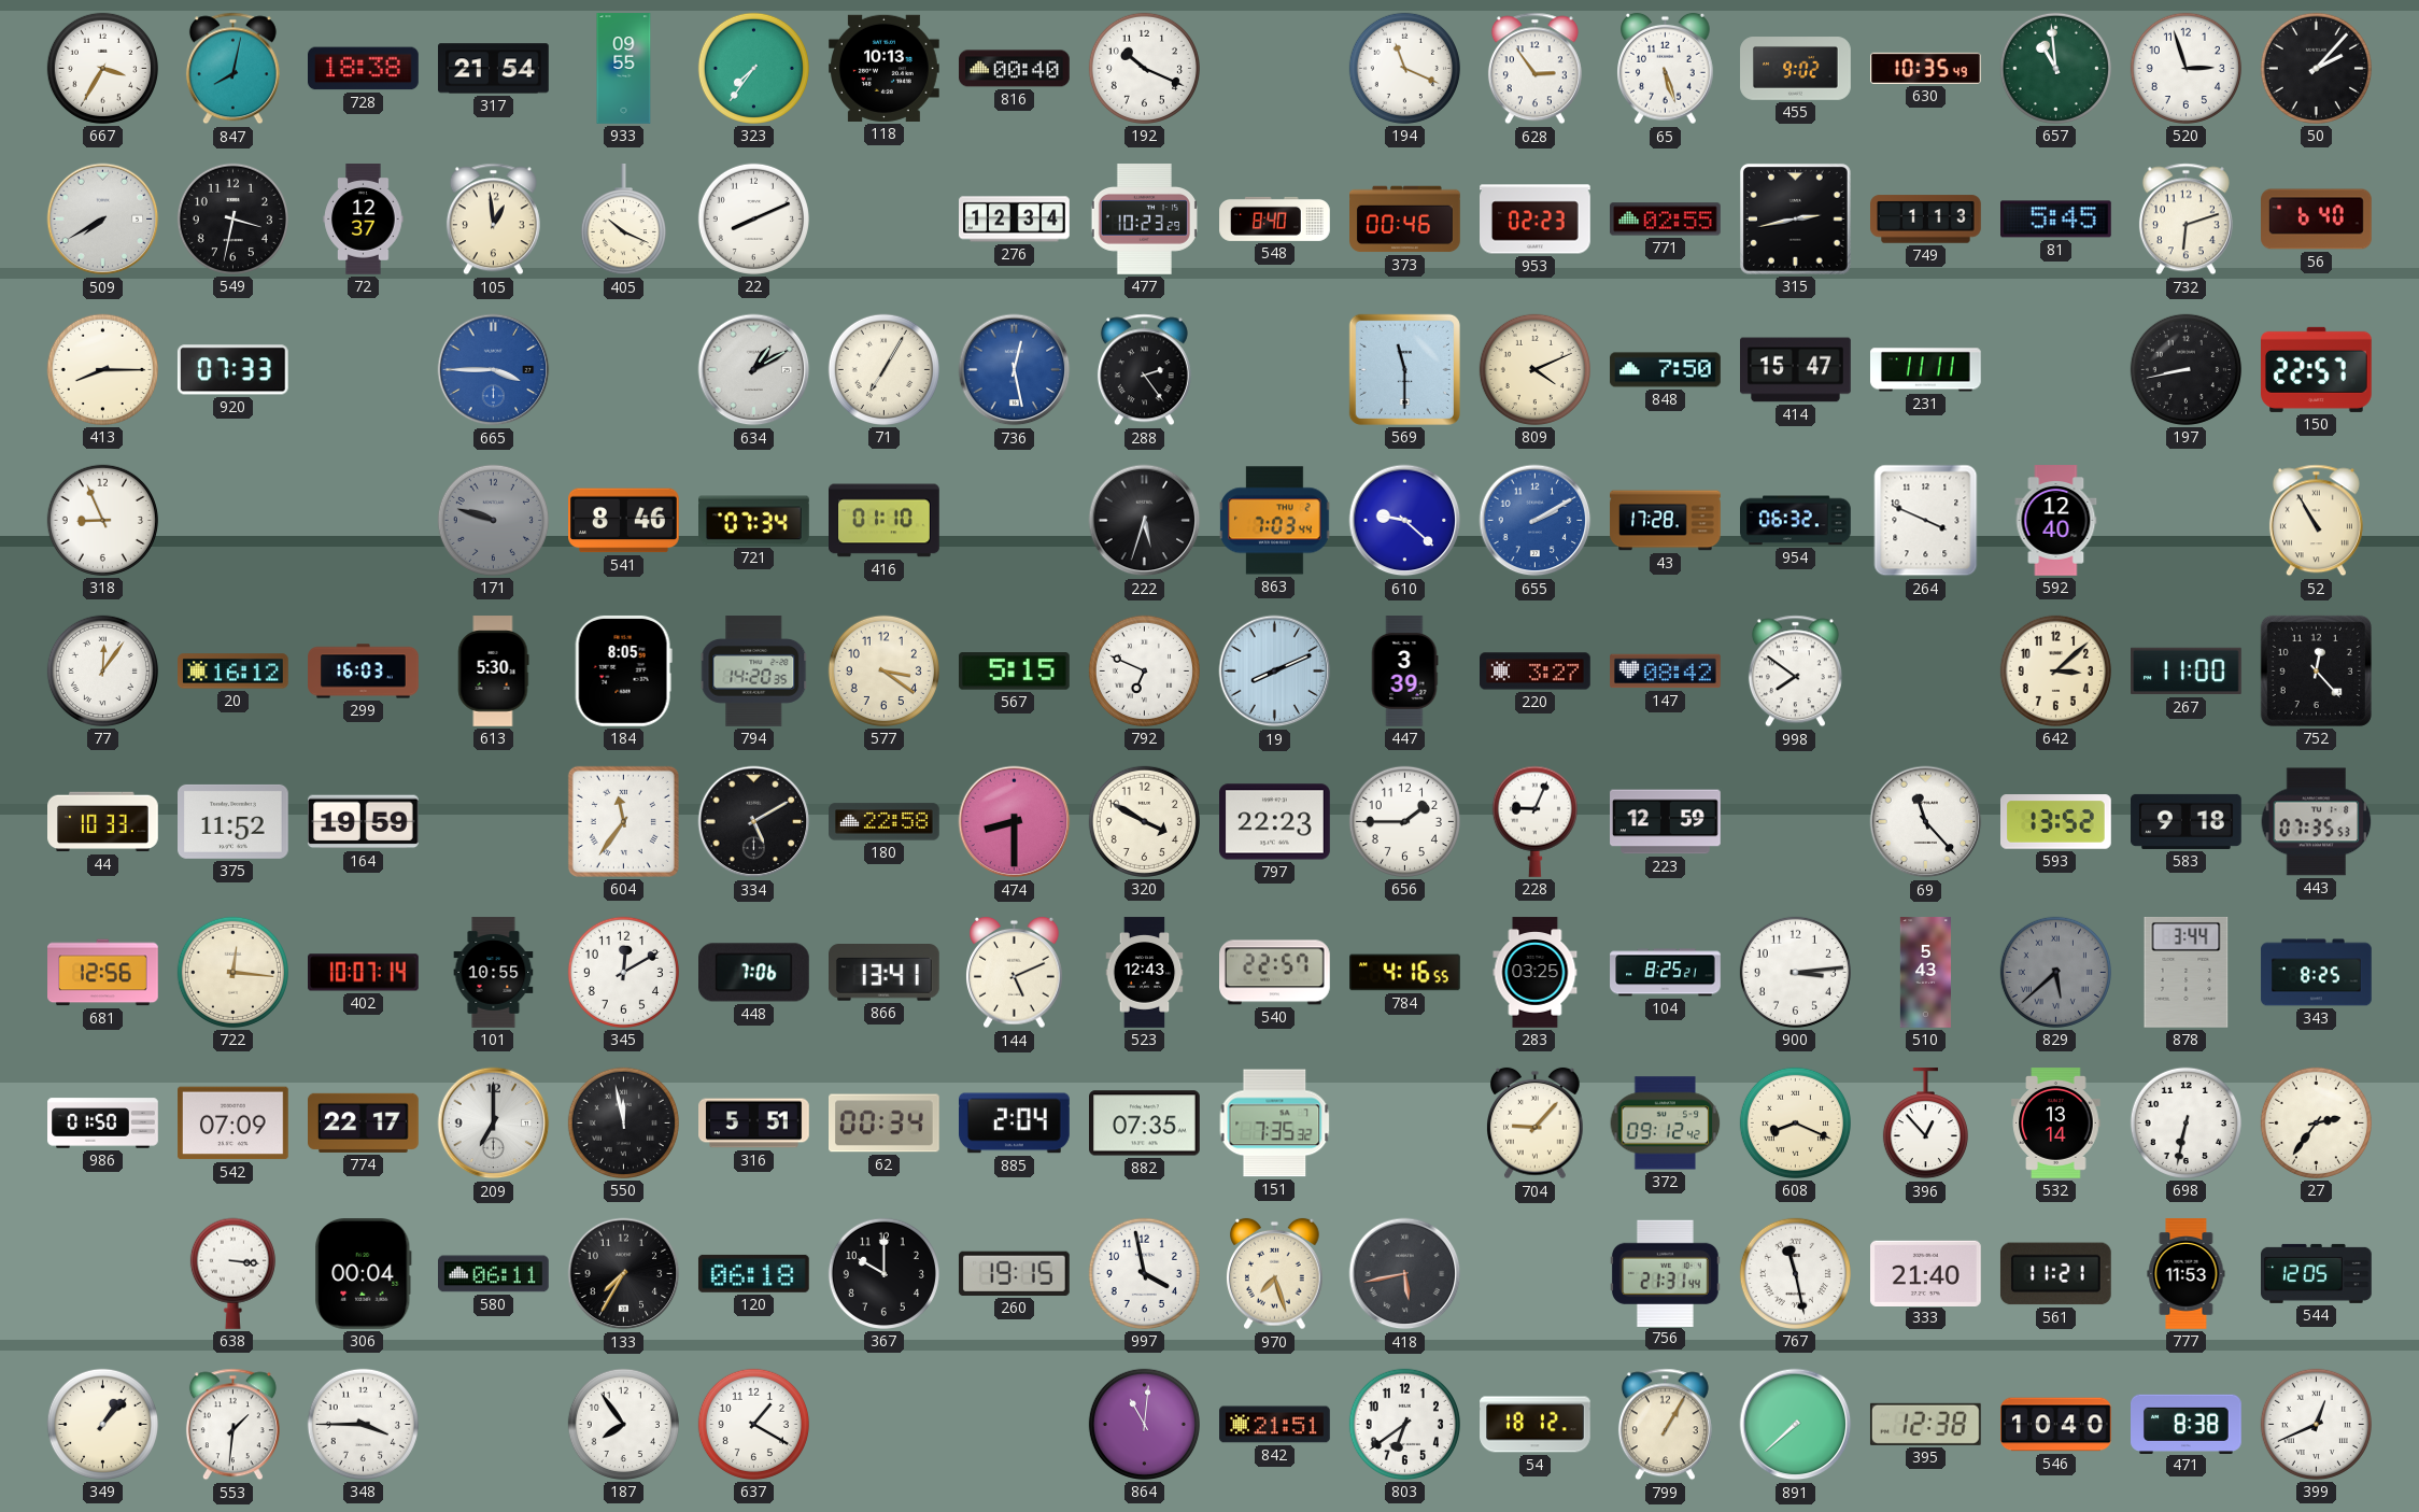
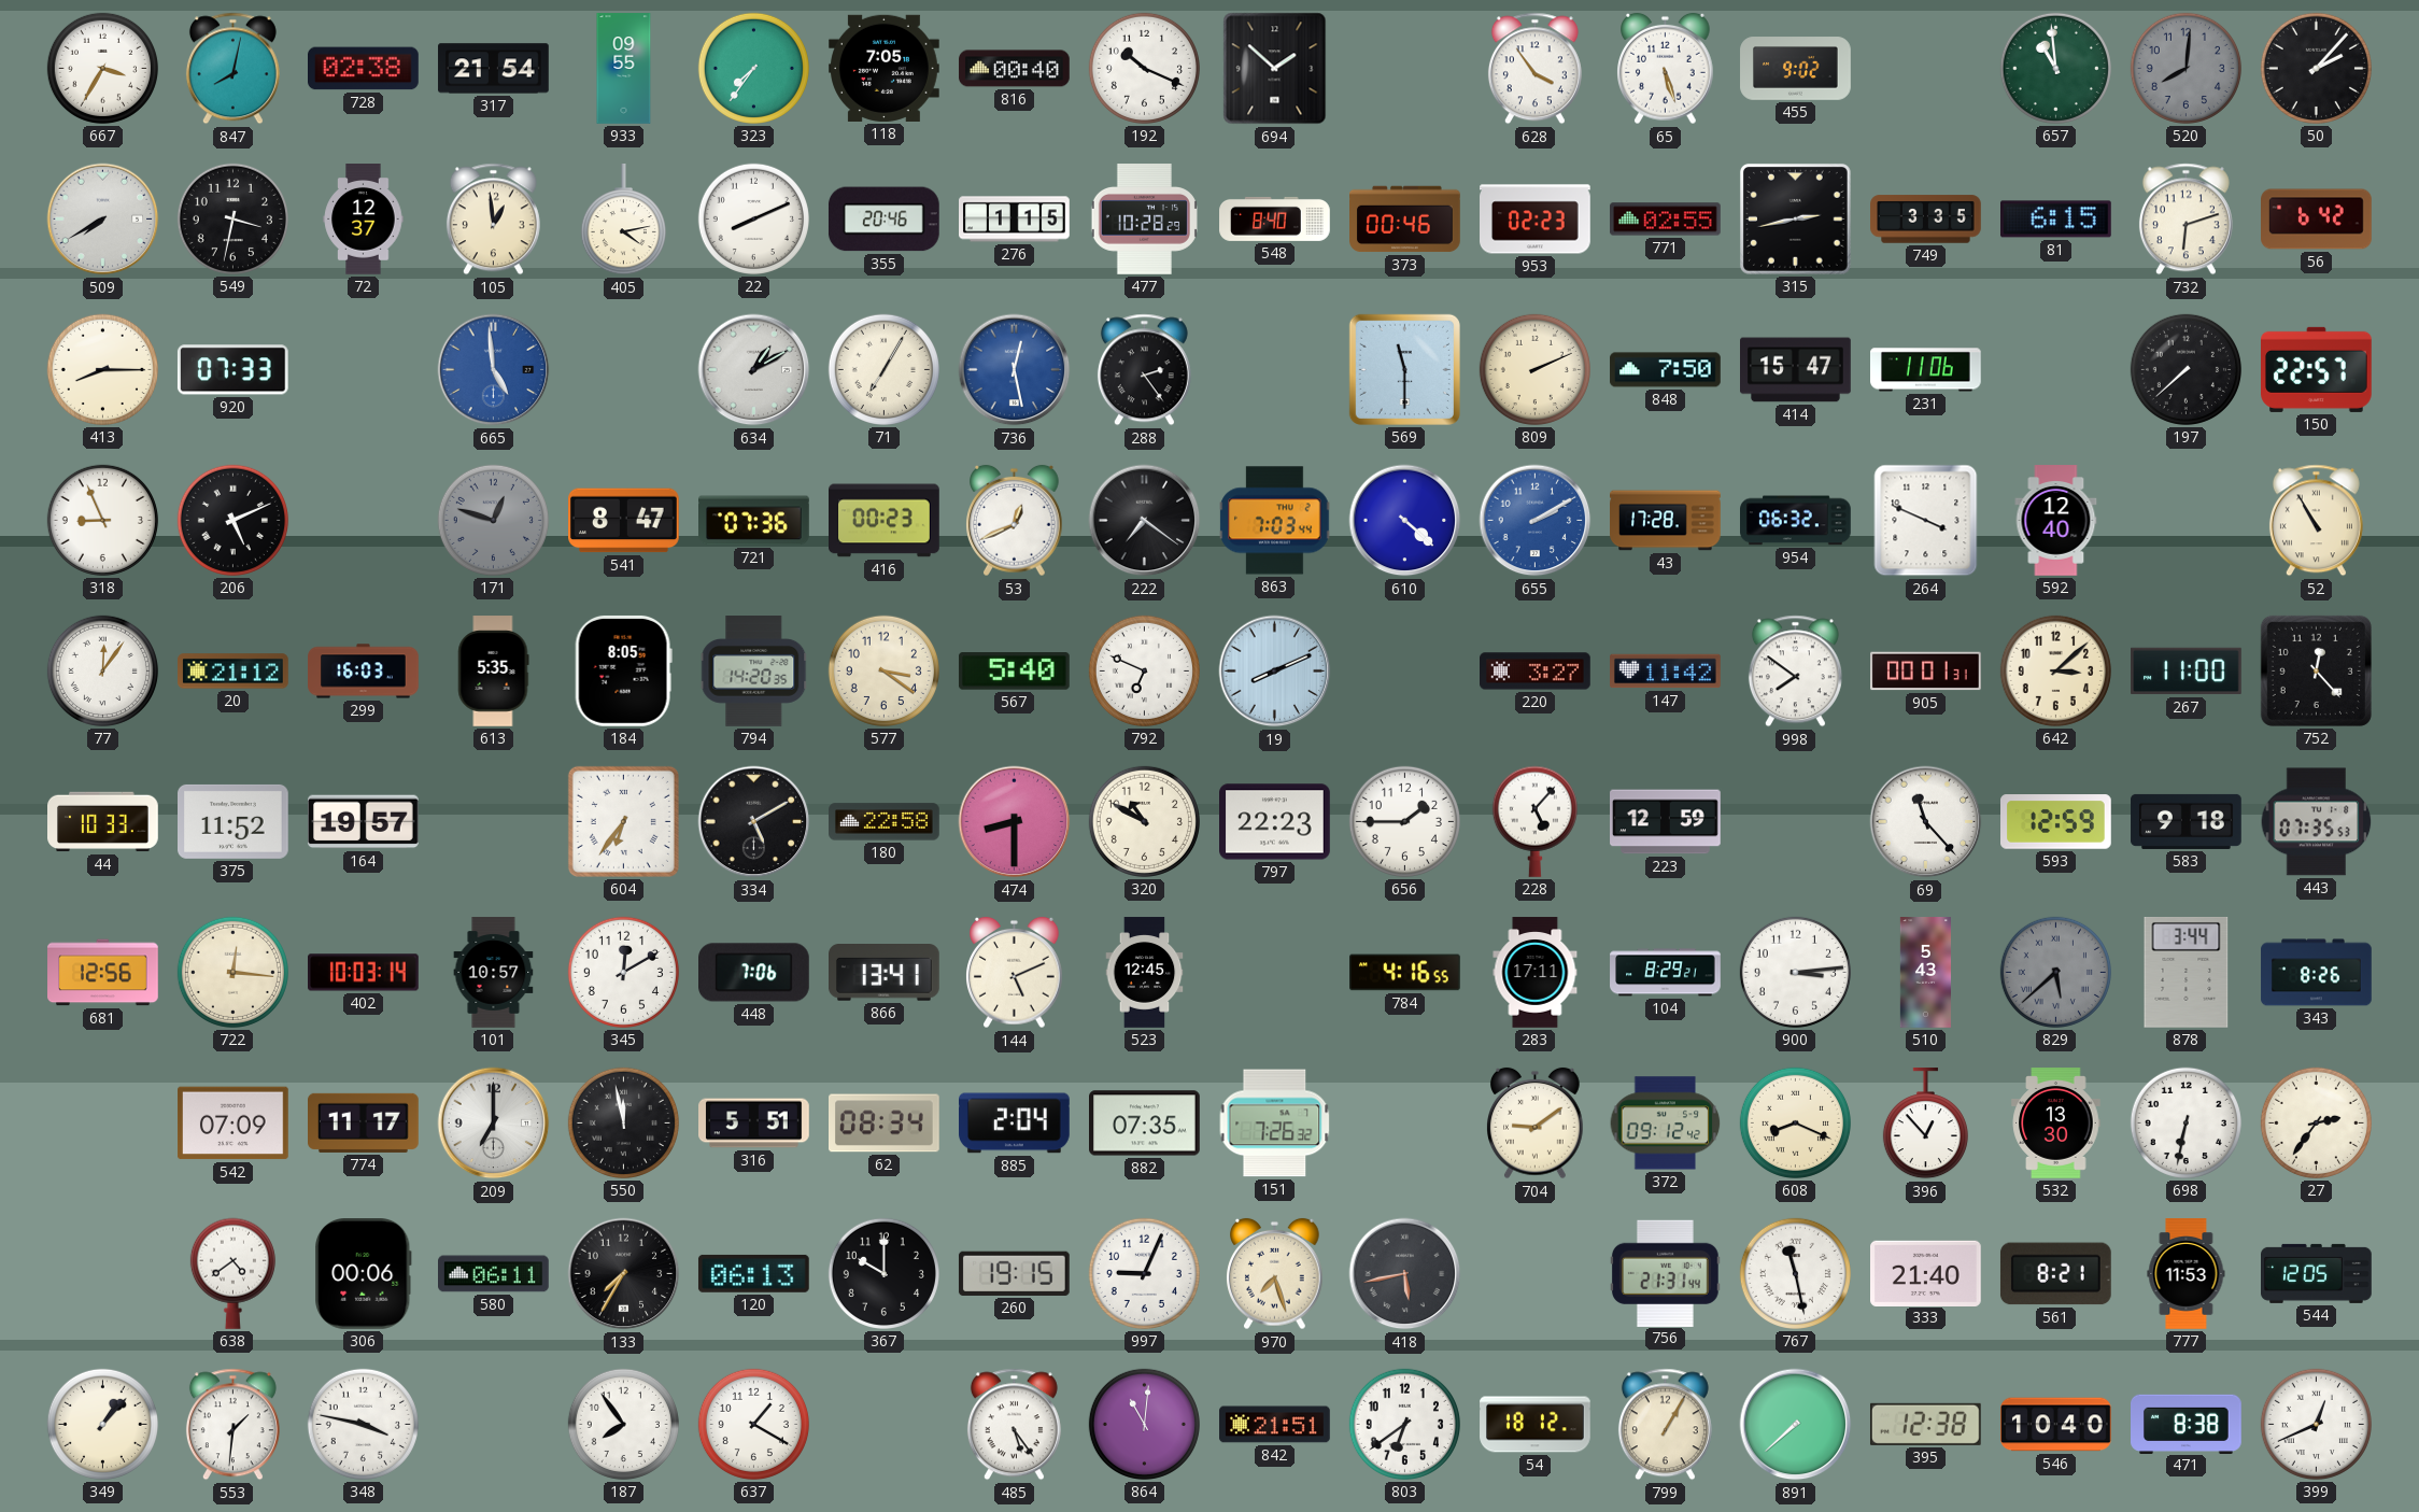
728: 18:38 -> 02:38
118: 10:13 -> 7:05
694: none -> 1:52
194: 11:19 -> none
628: 2:54 -> 3:54
630: 10:35 -> none
520: 2:57 -> 8:01
520 dial: white -> grey
405: 10:19 -> 4:13
355: none -> 20:46
276: 12:34 -> 1:15
477: 10:23 -> 10:28
749: 1:13 -> 3:35
81: 5:45 -> 6:15
56: 6:40 -> 6:42
665: 3:45 -> 4:59
809: 4:11 -> 2:11
231: 11:11 -> 11:06
197: 8:43 -> 7:38
206: none -> 5:11
171: 9:48 -> 12:48
541: 8:46 -> 8:47
721: 07:34 -> 07:36
416: 01:10 -> 00:23
53: none -> 12:41
222: 5:33 -> 7:21
610: 9:22 -> 4:22
20: 16:12 -> 21:12
613: 5:30 -> 5:35
567: 5:15 -> 5:40
447: 3:39 -> none
147: 08:42 -> 11:42
905: none -> 00:01
164: 19:59 -> 19:57
604: 11:36 -> 6:36
320: 3:50 -> 10:50
228: 9:04 -> 5:07
593: 13:52 -> 12:59
402: 10:07 -> 10:03
101: 10:55 -> 10:57
523: 12:43 -> 12:45
540: 22:57 -> none
283: 03:25 -> 17:11
104: 8:25 -> 8:29
343: 8:25 -> 8:26
986: 01:50 -> none
774: 22:17 -> 11:17
62: 00:34 -> 08:34
151: 7:35 -> 7:26
704: 9:07 -> 9:09
532: 13:14 -> 13:30
638: 3:16 -> 4:39
306: 00:04 -> 00:06
120: 06:18 -> 06:13
997: 3:58 -> 9:04
561: 11:21 -> 8:21
348: 3:45 -> 3:47
485: none -> 5:24
